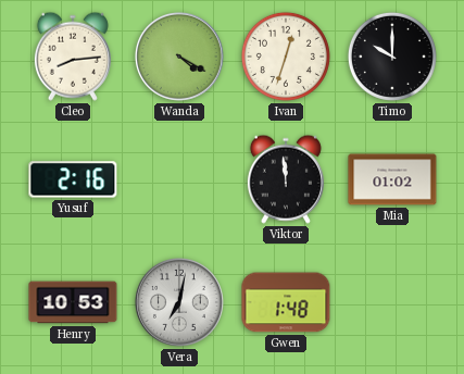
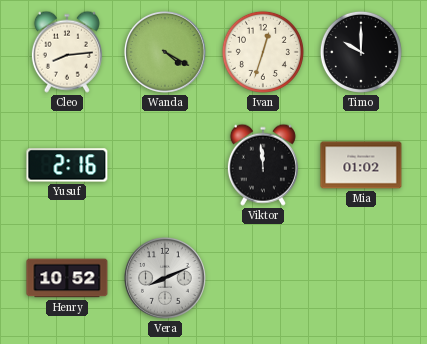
Henry: 10:53 -> 10:52
Vera: 7:02 -> 8:11
Gwen: 1:48 -> none
